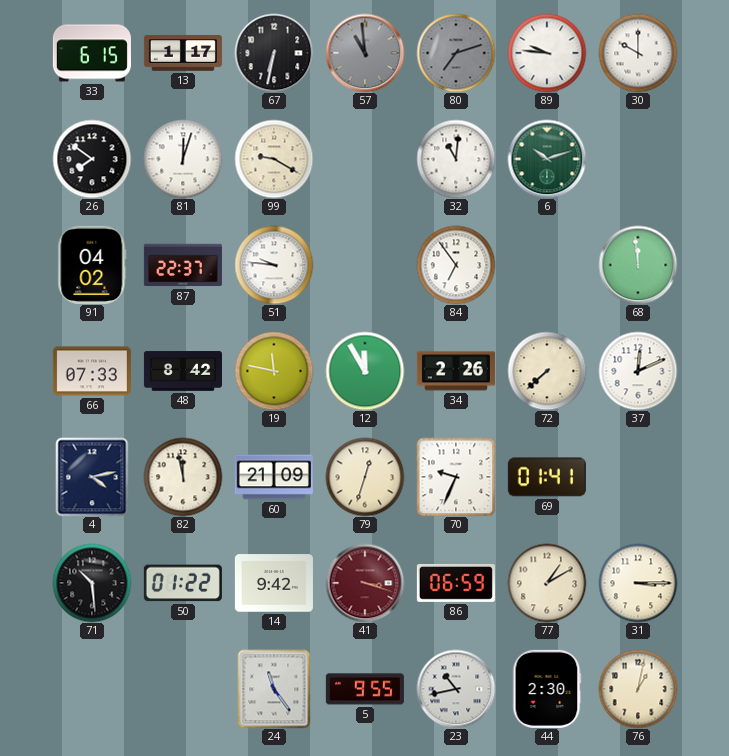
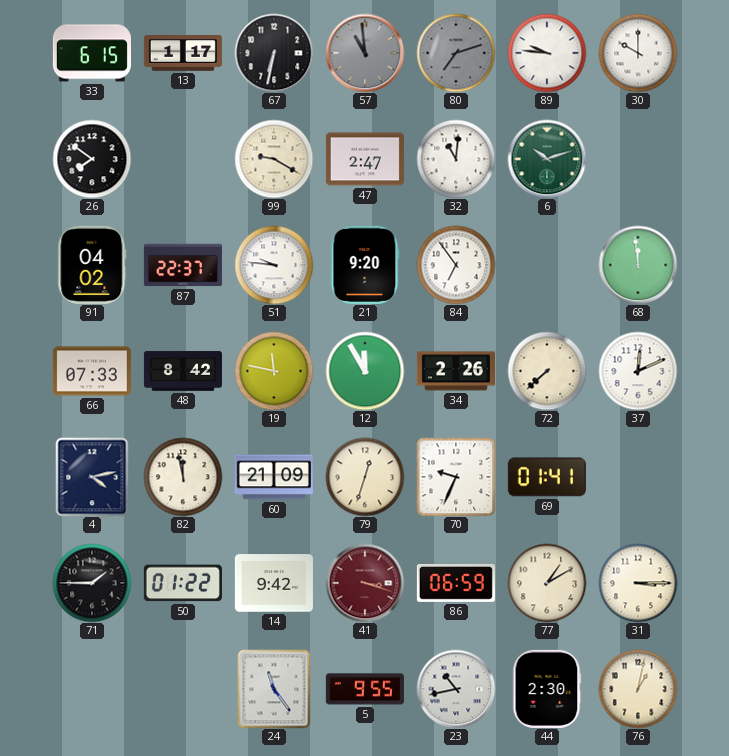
81: 12:03 -> none
47: none -> 2:47
21: none -> 9:20
71: 10:29 -> 1:45
